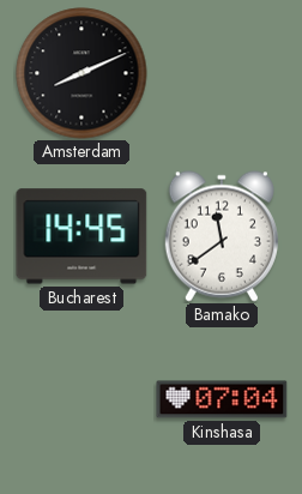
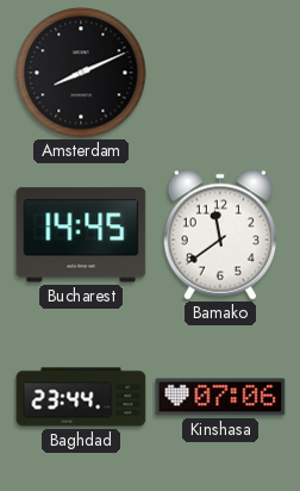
Baghdad: none -> 23:44
Kinshasa: 07:04 -> 07:06
